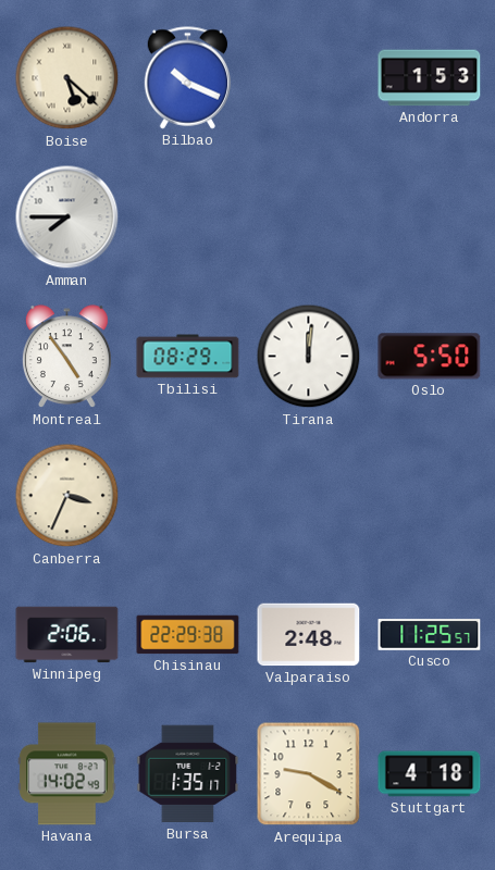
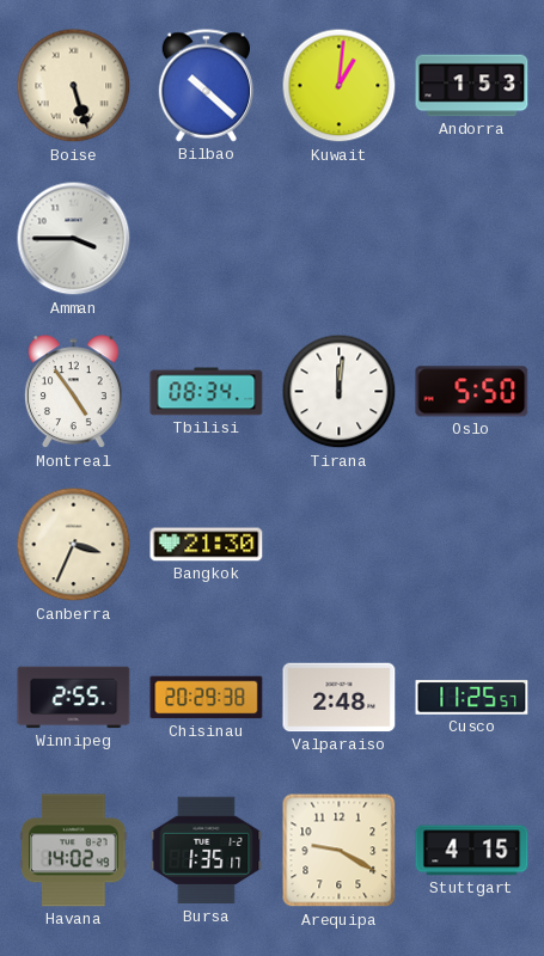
Boise: 5:22 -> 5:27
Bilbao: 10:19 -> 10:22
Kuwait: none -> 1:01
Amman: 7:45 -> 3:45
Tbilisi: 08:29 -> 08:34
Bangkok: none -> 21:30
Winnipeg: 2:06 -> 2:55
Chisinau: 22:29 -> 20:29
Stuttgart: 4:18 -> 4:15
